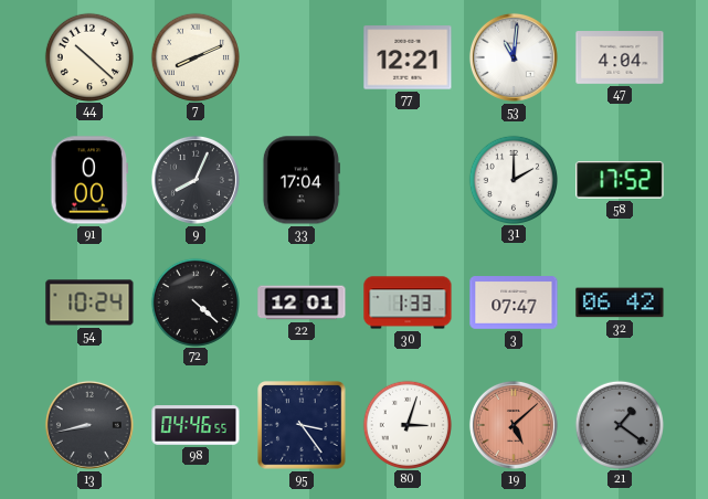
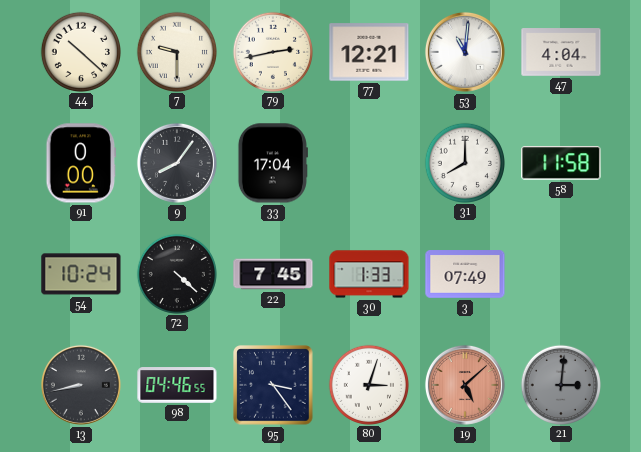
7: 8:11 -> 9:30
79: none -> 2:43
9: 8:04 -> 8:06
31: 2:00 -> 8:00
58: 17:52 -> 11:58
22: 12:01 -> 7:45
3: 07:47 -> 07:49
32: 06:42 -> none
21: 1:21 -> 3:01
